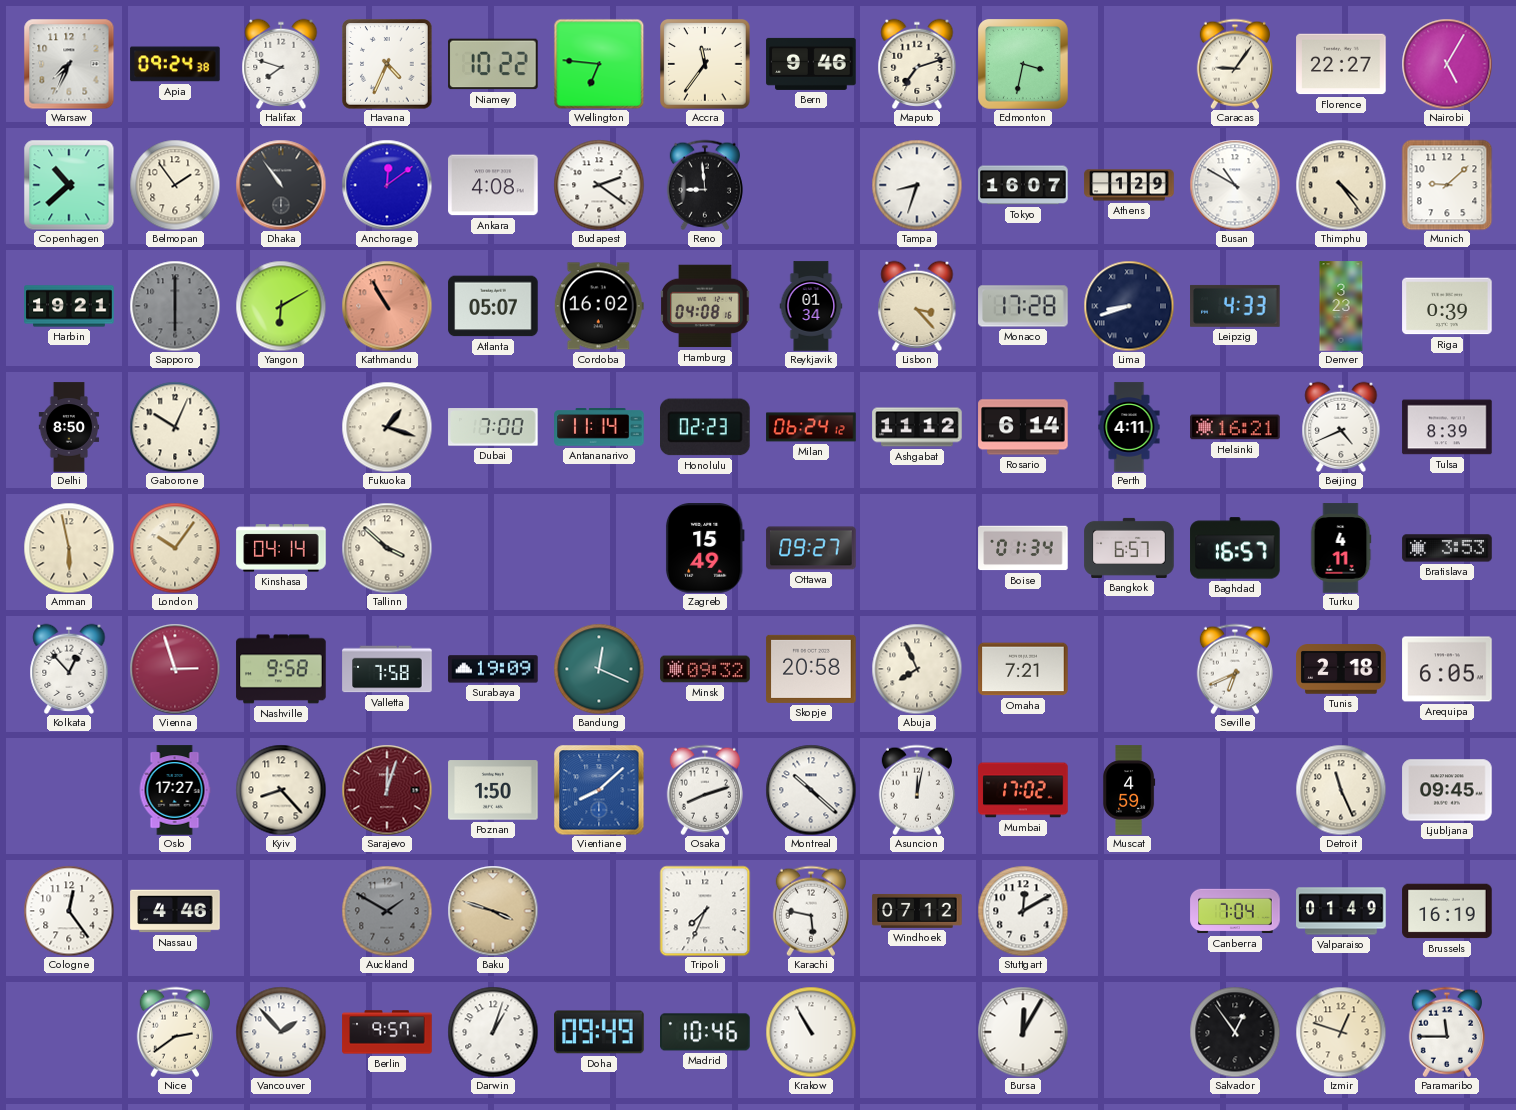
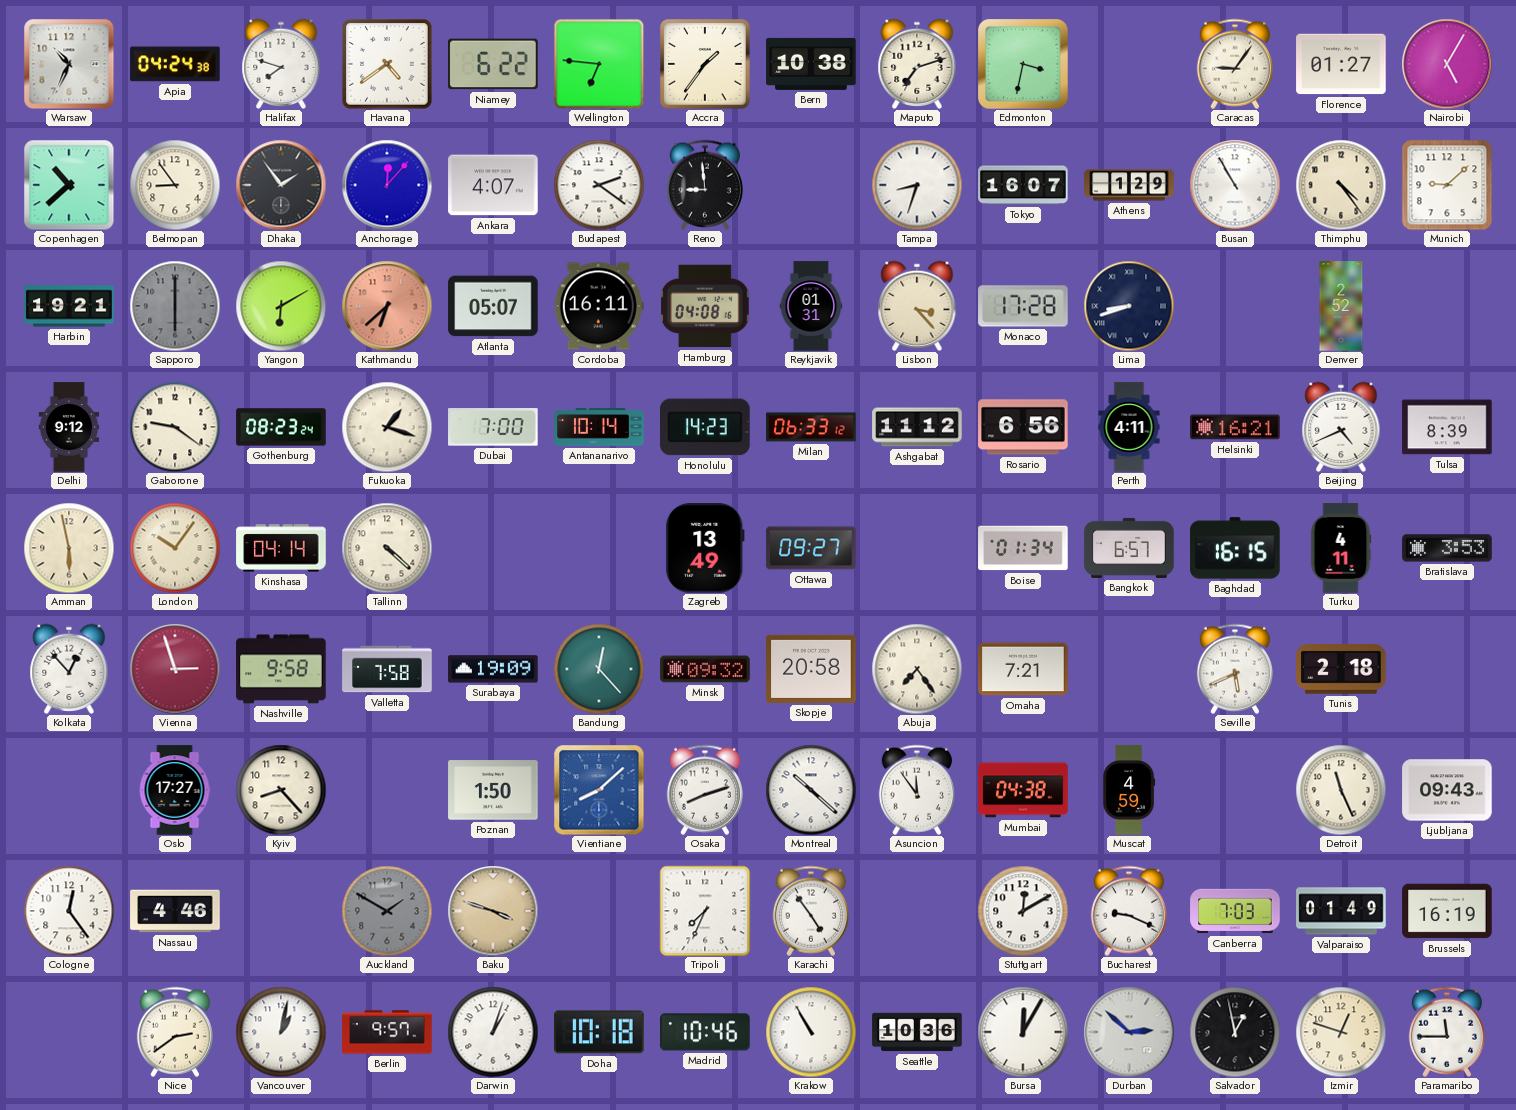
Warsaw: 7:34 -> 10:34
Apia: 09:24 -> 04:24
Havana: 4:34 -> 4:39
Niamey: 10:22 -> 6:22
Accra: 11:36 -> 1:36
Bern: 9:46 -> 10:38
Florence: 22:27 -> 01:27
Belmopan: 1:54 -> 8:54
Dhaka: 10:54 -> 1:54
Anchorage: 12:09 -> 12:07
Ankara: 4:08 -> 4:07
Busan: 10:50 -> 10:55
Kathmandu: 10:55 -> 6:38
Cordoba: 16:02 -> 16:11
Reykjavik: 01:34 -> 01:31
Leipzig: 4:33 -> none
Denver: 3:23 -> 2:52
Riga: 0:39 -> none
Delhi: 8:50 -> 9:12
Gaborone: 10:04 -> 9:21
Gothenburg: none -> 08:23
Antananarivo: 11:14 -> 10:14
Honolulu: 02:23 -> 14:23
Milan: 06:24 -> 06:33
Rosario: 6:14 -> 6:56
Tallinn: 3:52 -> 4:22
Zagreb: 15:49 -> 13:49
Baghdad: 16:57 -> 16:15
Bandung: 12:19 -> 12:23
Abuja: 7:56 -> 7:24
Seville: 6:41 -> 5:41
Arequipa: 6:05 -> none
Sarajevo: 12:03 -> none
Asuncion: 12:02 -> 11:54
Mumbai: 17:02 -> 04:38
Ljubljana: 09:45 -> 09:43
Karachi: 5:47 -> 4:54
Windhoek: 07:12 -> none
Bucharest: none -> 9:19
Canberra: 7:04 -> 7:03
Vancouver: 1:53 -> 1:02
Doha: 09:49 -> 10:18
Seattle: none -> 10:36
Durban: none -> 2:52
Salvador: 12:54 -> 12:58
